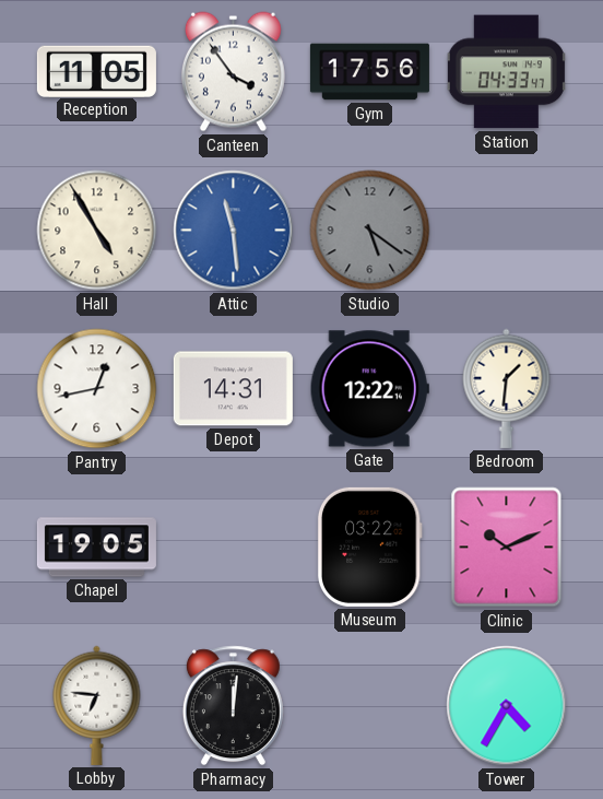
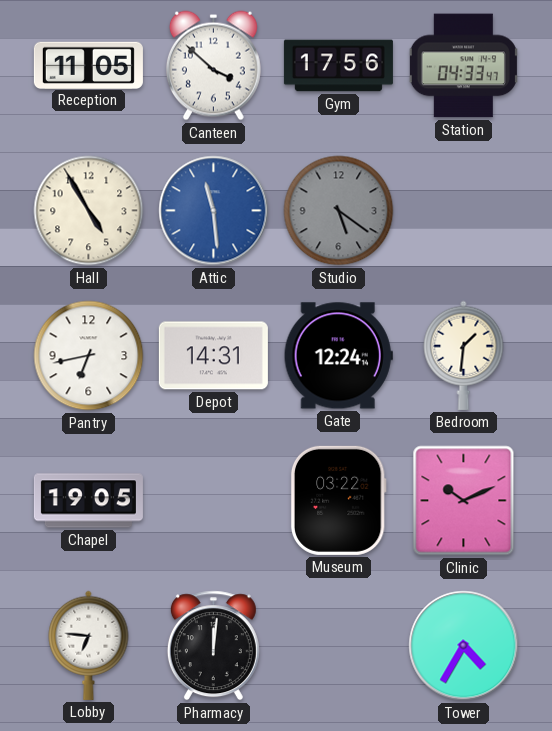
Canteen: 3:54 -> 3:52
Pantry: 12:43 -> 6:43
Gate: 12:22 -> 12:24
